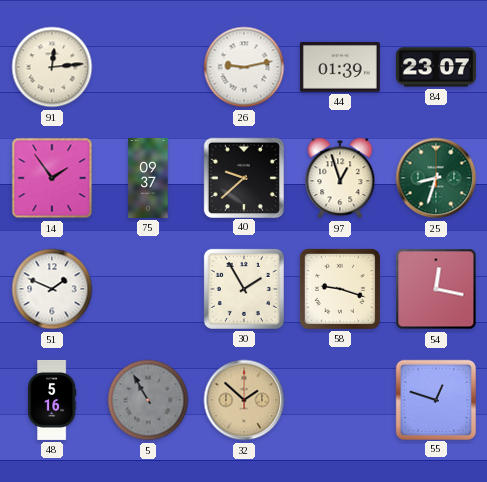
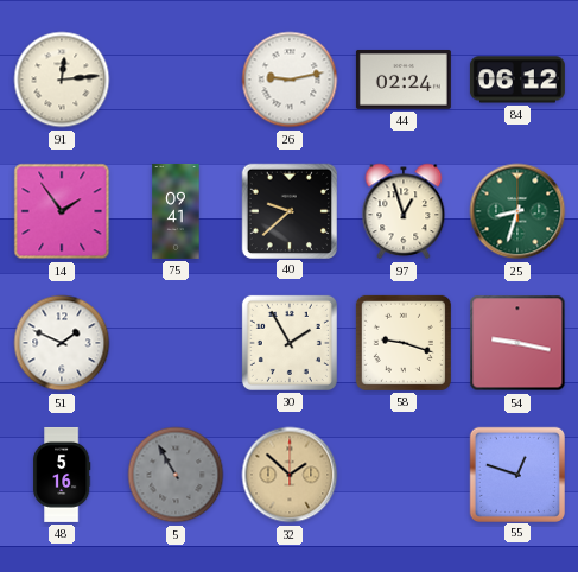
44: 01:39 -> 02:24
84: 23:07 -> 06:12
75: 09:37 -> 09:41
54: 12:17 -> 9:17
